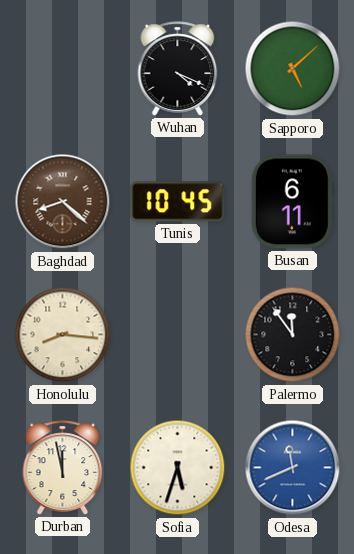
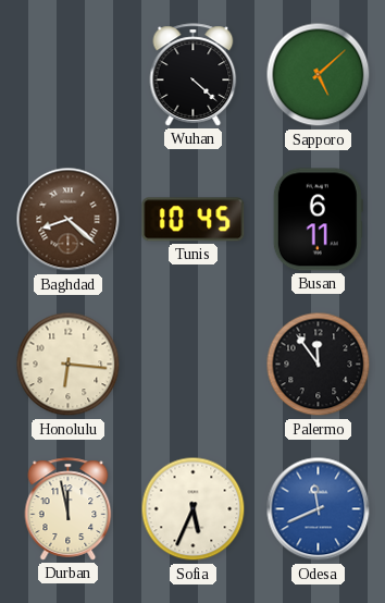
Wuhan: 4:19 -> 4:22
Honolulu: 8:16 -> 6:16
Sofia: 5:33 -> 5:34
